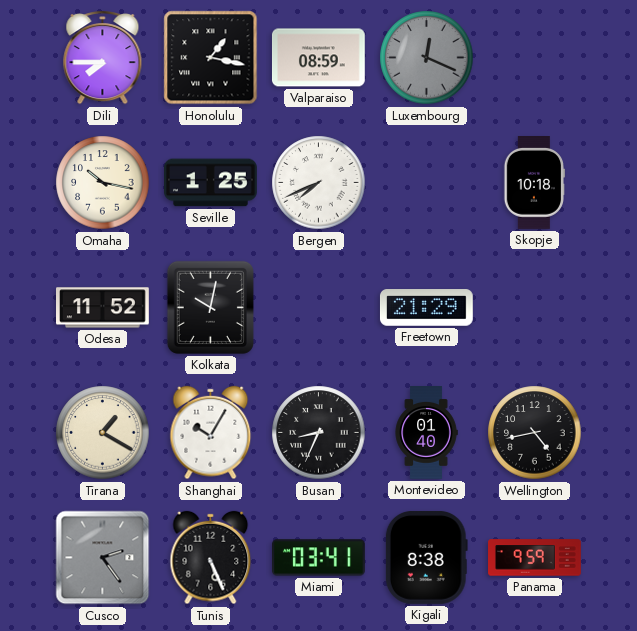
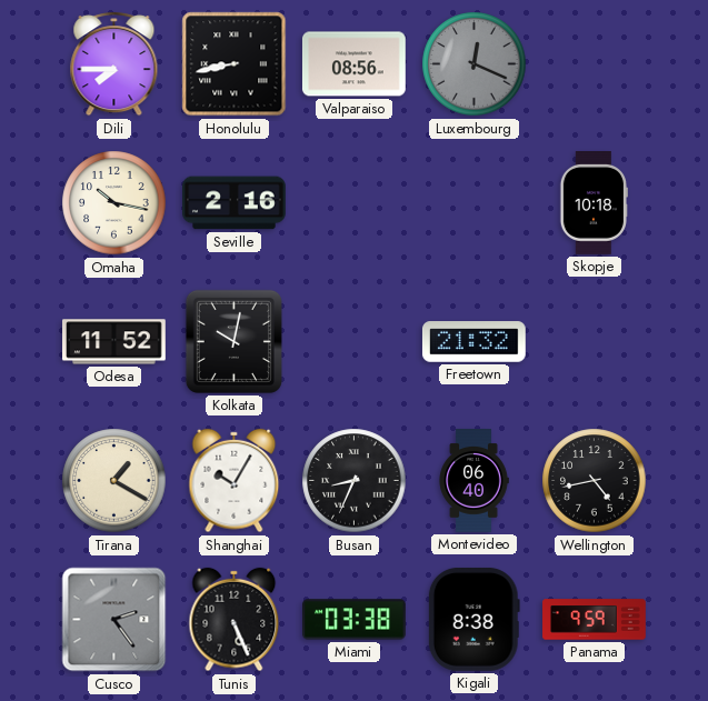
Honolulu: 1:17 -> 8:43
Valparaiso: 08:59 -> 08:56
Seville: 1:25 -> 2:16
Bergen: 7:41 -> none
Freetown: 21:29 -> 21:32
Montevideo: 01:40 -> 06:40
Miami: 03:41 -> 03:38
